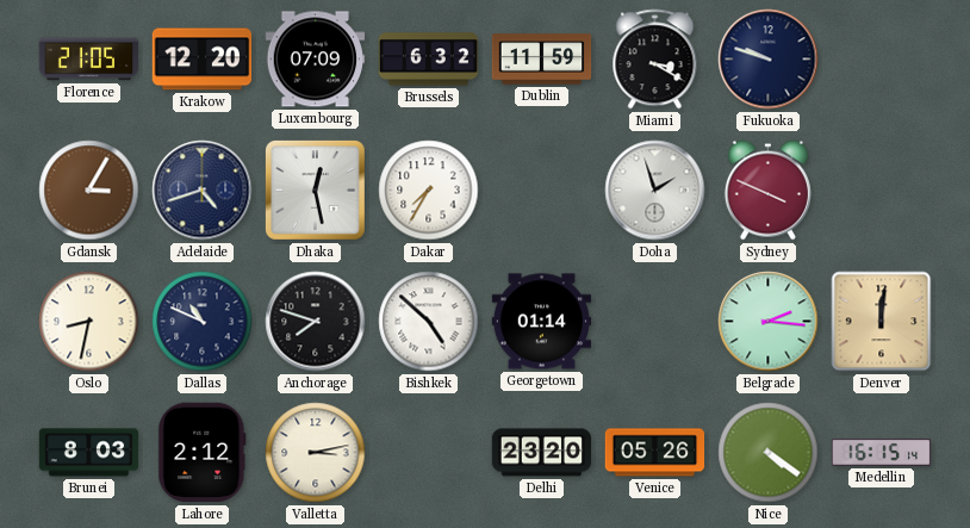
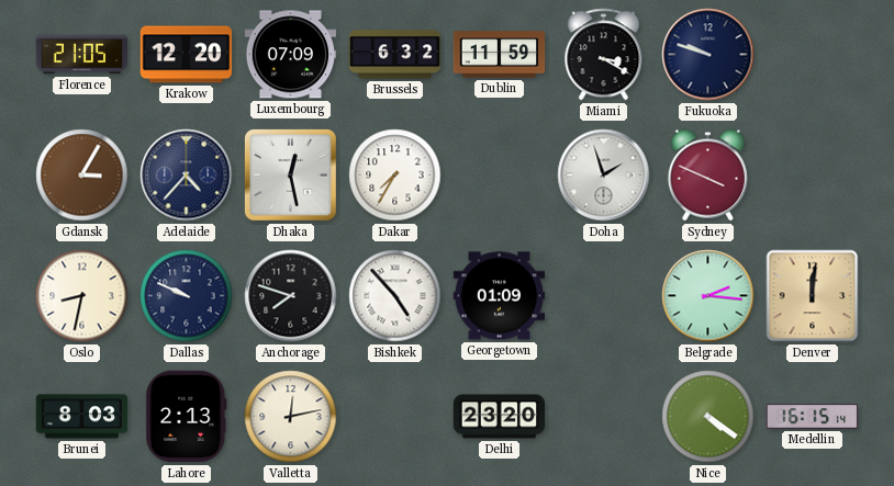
Adelaide: 4:42 -> 4:37
Dallas: 10:49 -> 9:49
Bishkek: 4:52 -> 4:53
Georgetown: 01:14 -> 01:09
Lahore: 2:12 -> 2:13
Valletta: 3:13 -> 12:13
Venice: 05:26 -> none
